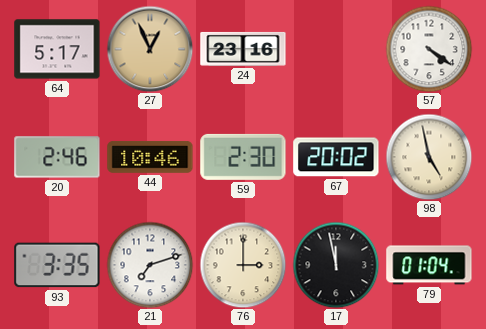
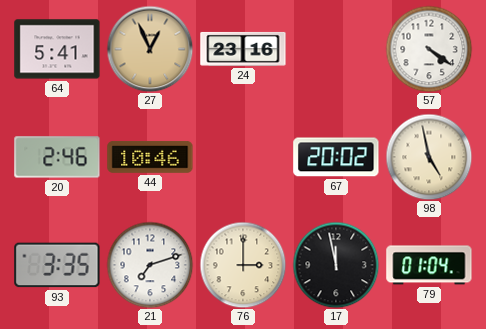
64: 5:17 -> 5:41
59: 2:30 -> none
